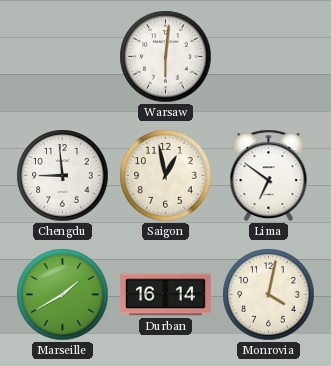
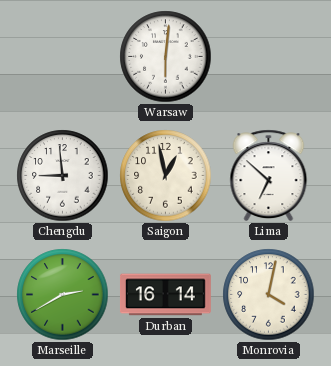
Lima: 6:51 -> 6:52
Marseille: 1:40 -> 2:40
